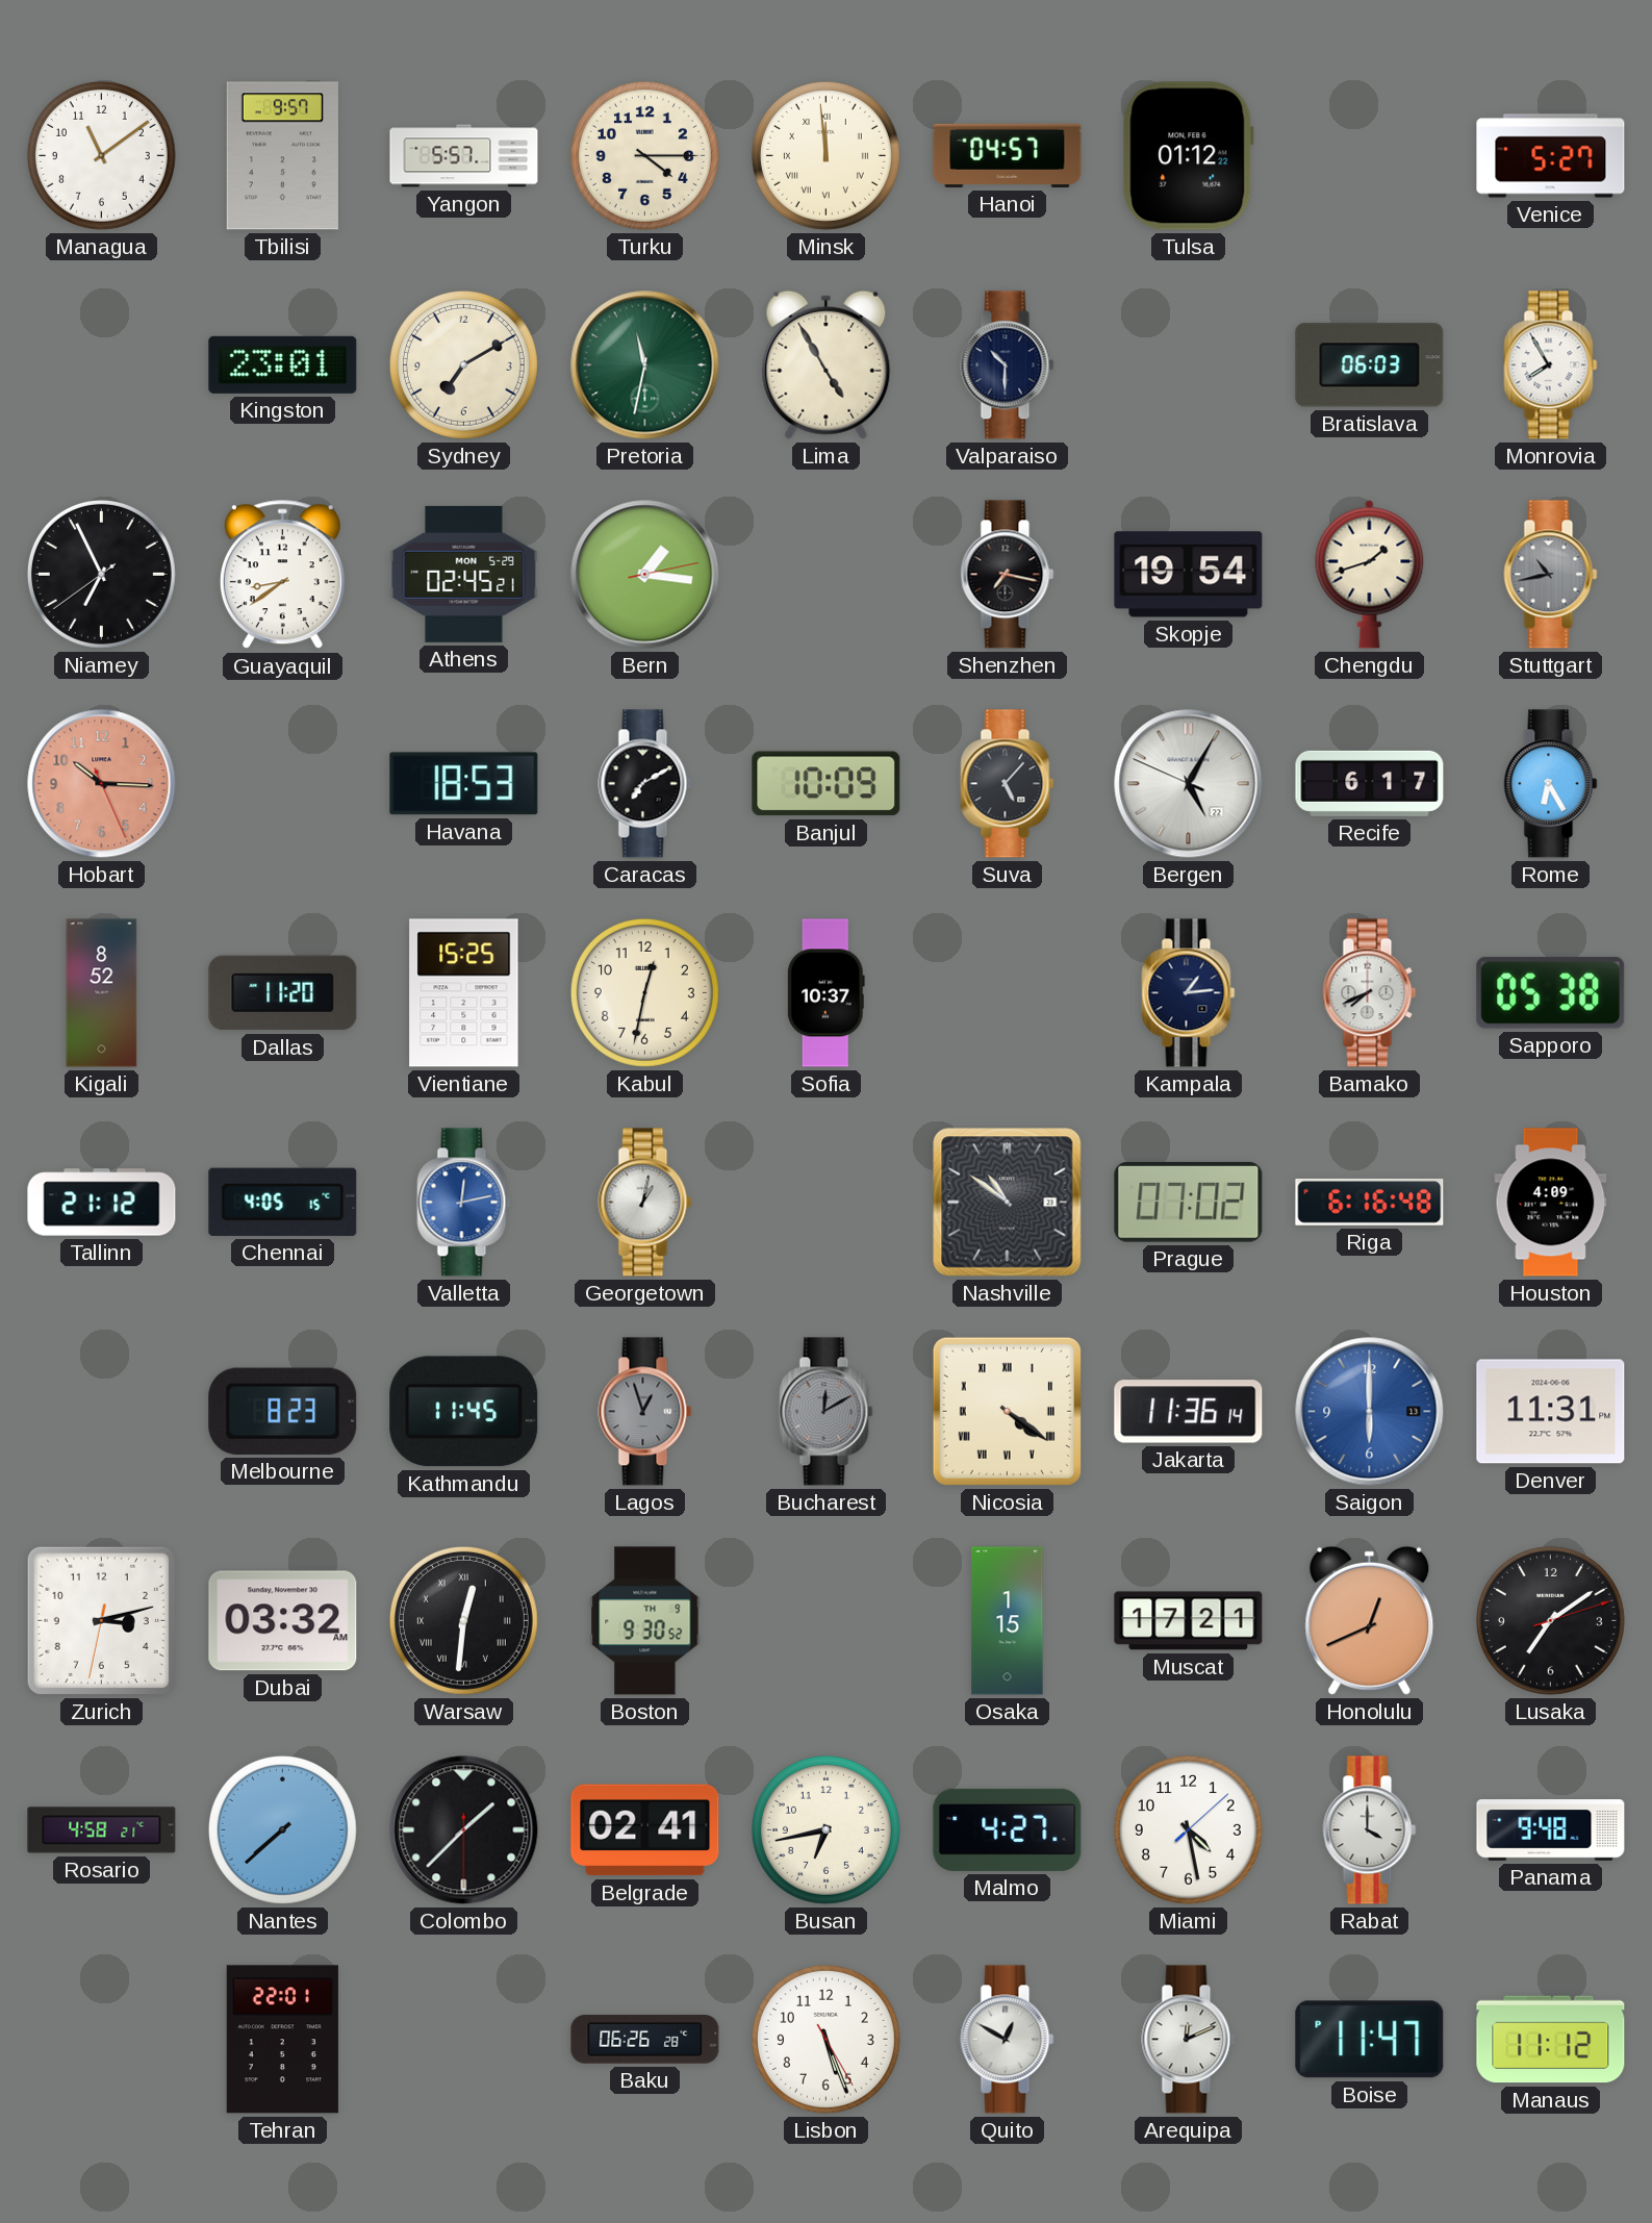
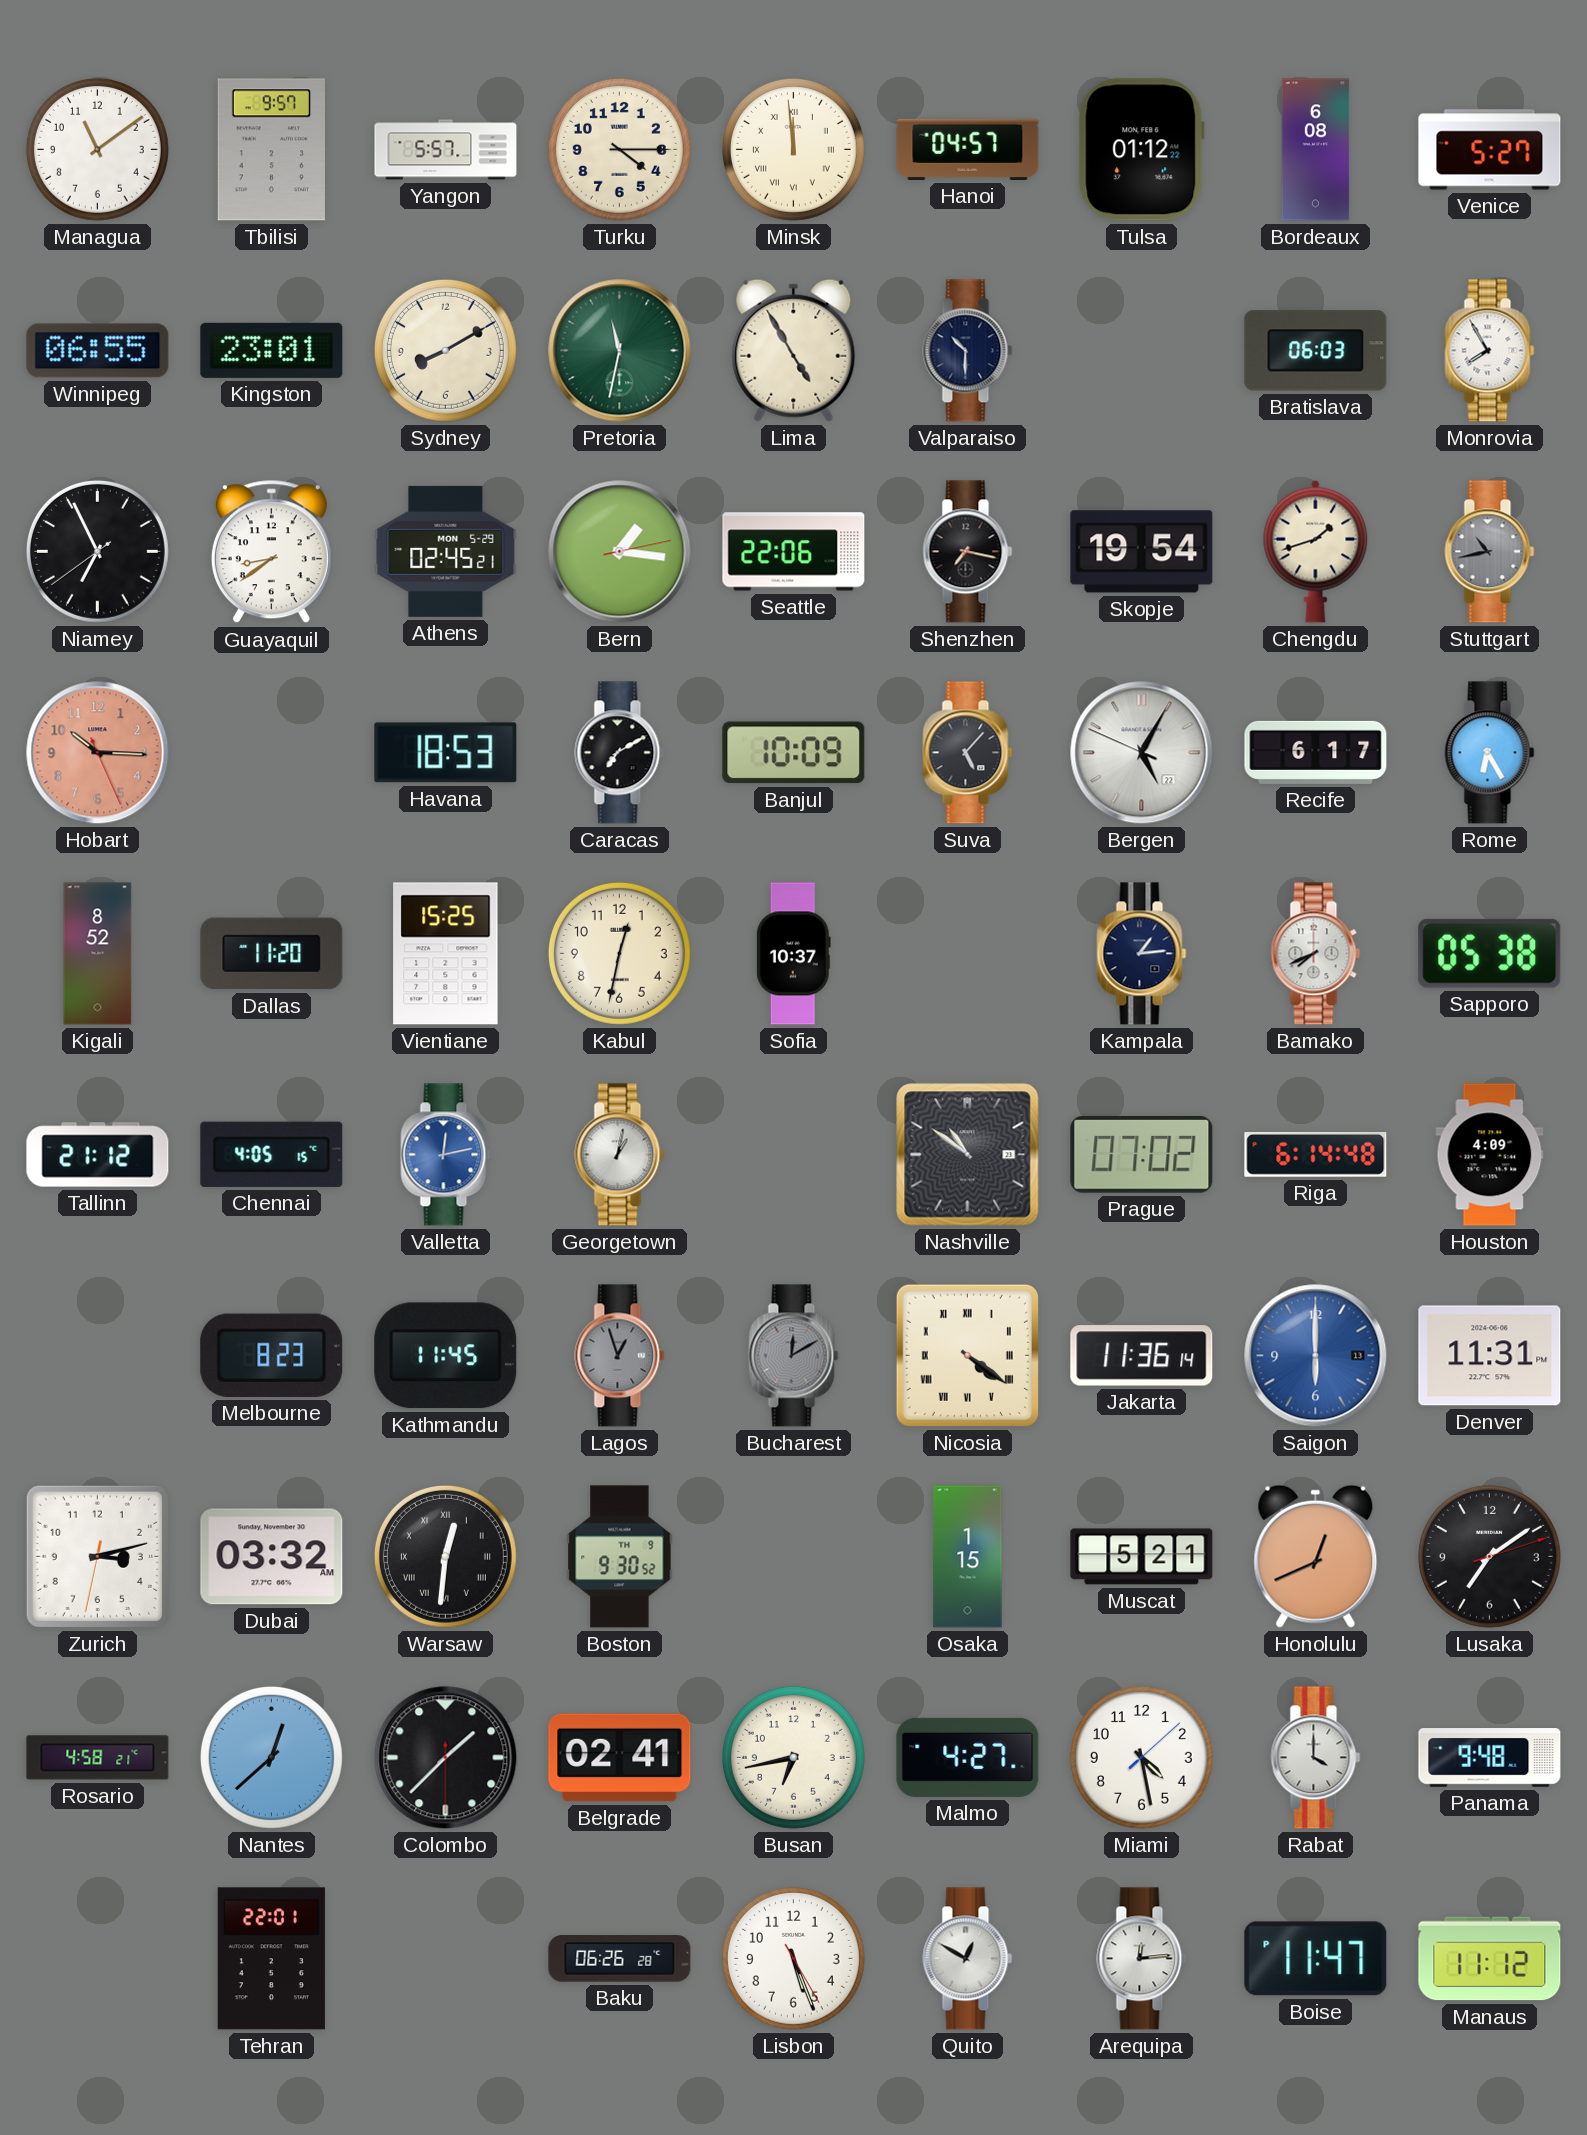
Bordeaux: none -> 6:08
Winnipeg: none -> 06:55
Sydney: 7:10 -> 8:10
Seattle: none -> 22:06
Riga: 6:16 -> 6:14
Muscat: 17:21 -> 5:21
Nantes: 7:38 -> 12:38
Arequipa: 12:11 -> 12:14
